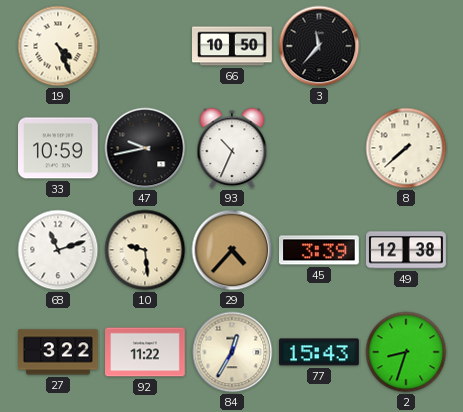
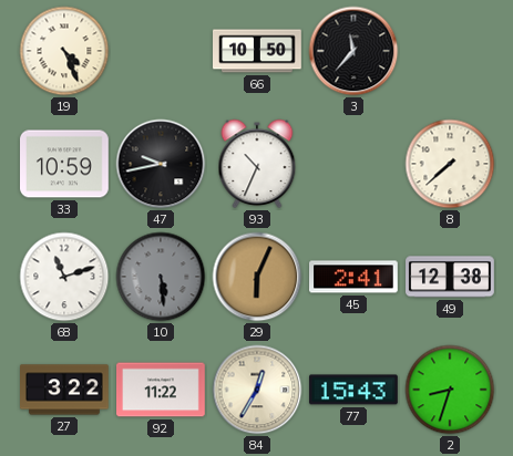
10: 9:29 -> 5:29
10 dial: cream -> grey
29: 4:37 -> 6:04
45: 3:39 -> 2:41
